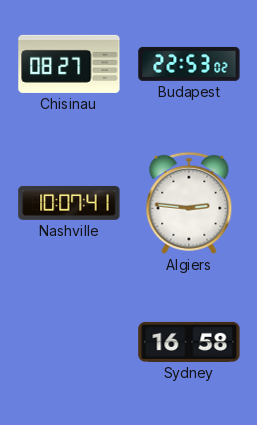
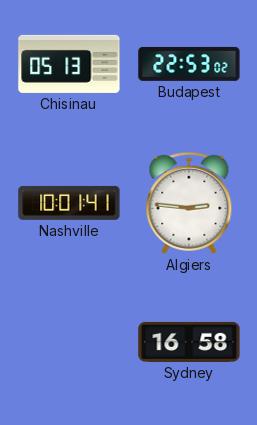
Chisinau: 08:27 -> 05:13
Nashville: 10:07 -> 10:01
